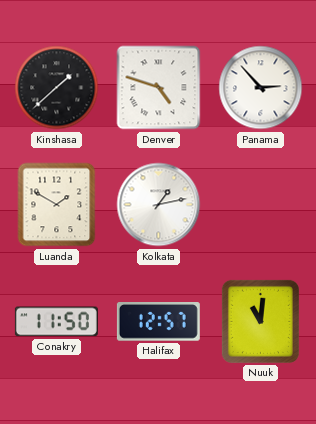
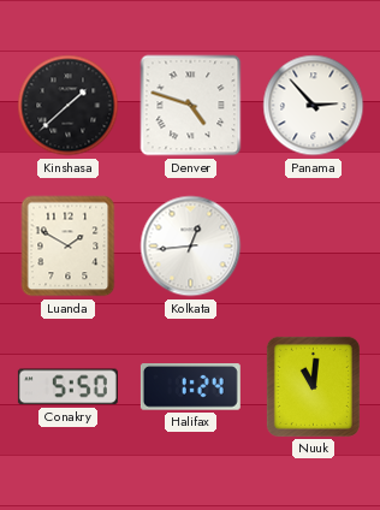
Kolkata: 1:13 -> 12:44
Conakry: 11:50 -> 5:50
Halifax: 12:57 -> 1:24
